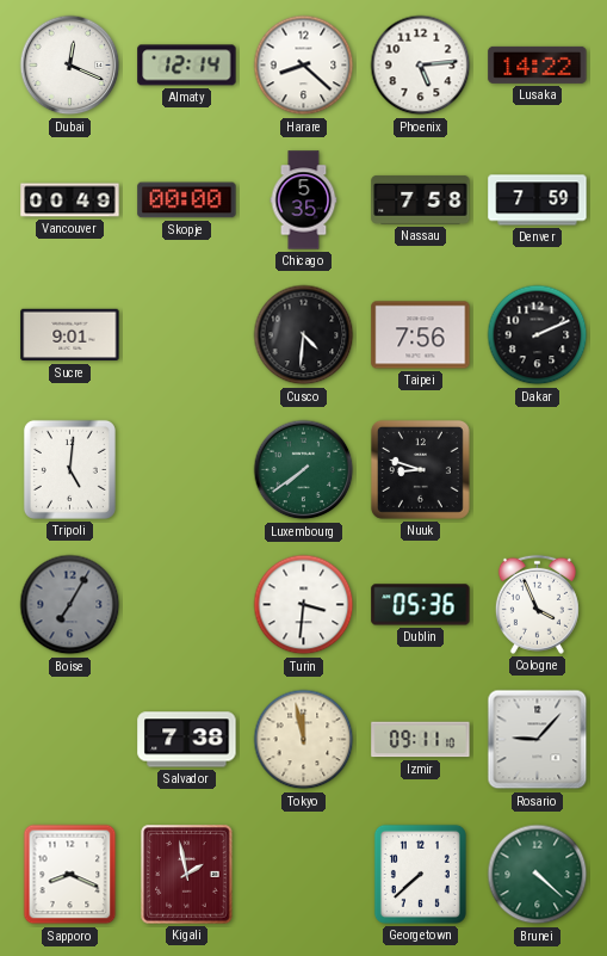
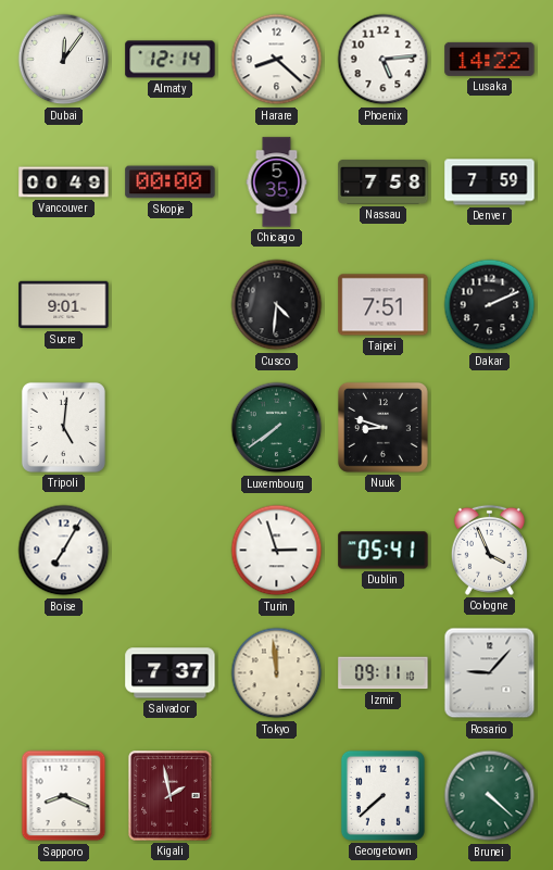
Dubai: 12:19 -> 12:06
Taipei: 7:56 -> 7:51
Boise dial: grey -> white
Turin: 3:31 -> 2:57
Dublin: 05:36 -> 05:41
Salvador: 7:38 -> 7:37
Tokyo: 11:58 -> 11:59
